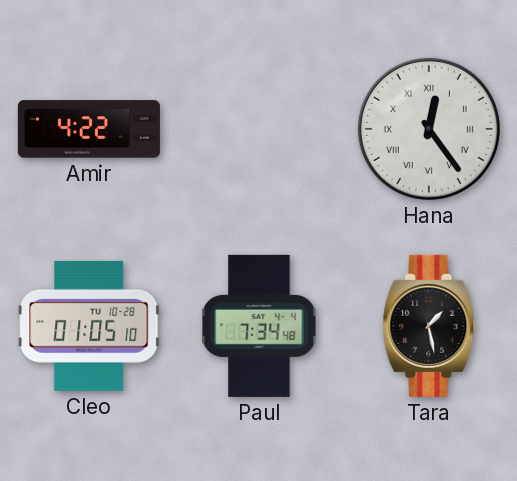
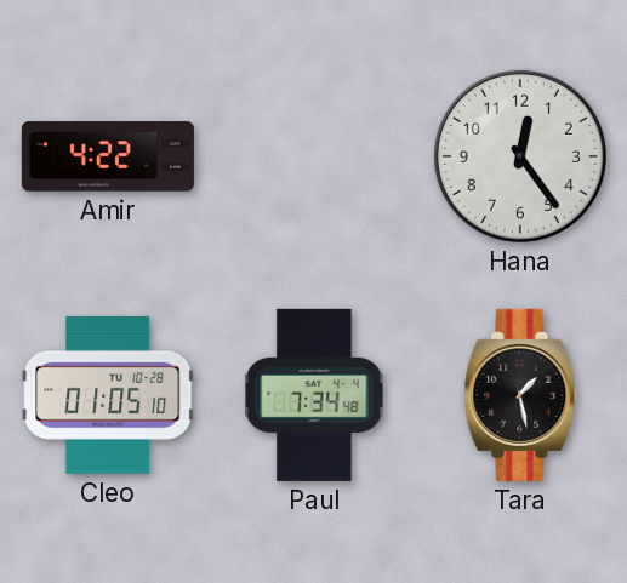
Hana numerals: Roman -> Arabic
